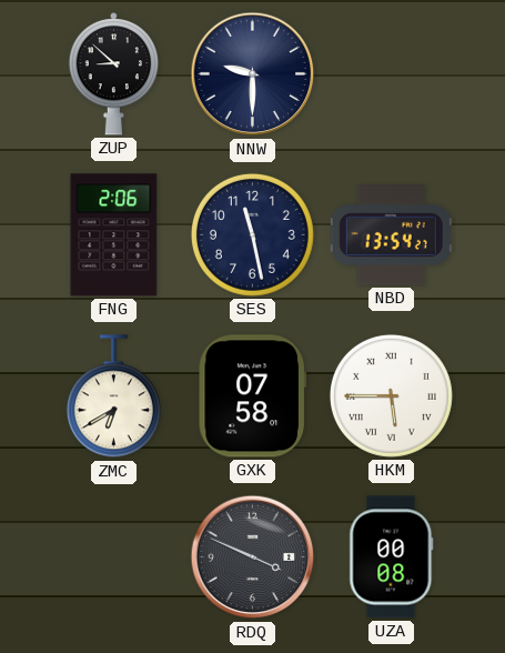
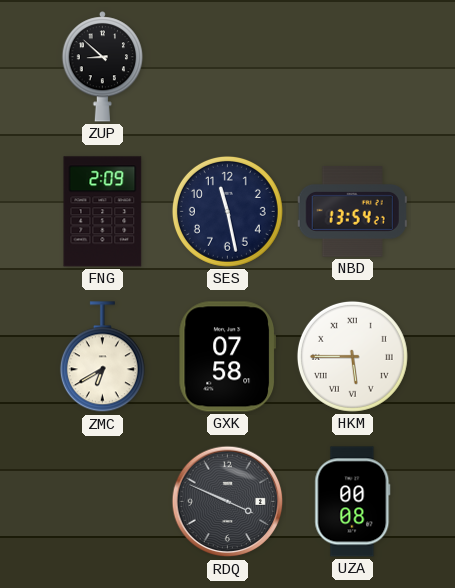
NNW: 9:30 -> none
FNG: 2:06 -> 2:09
